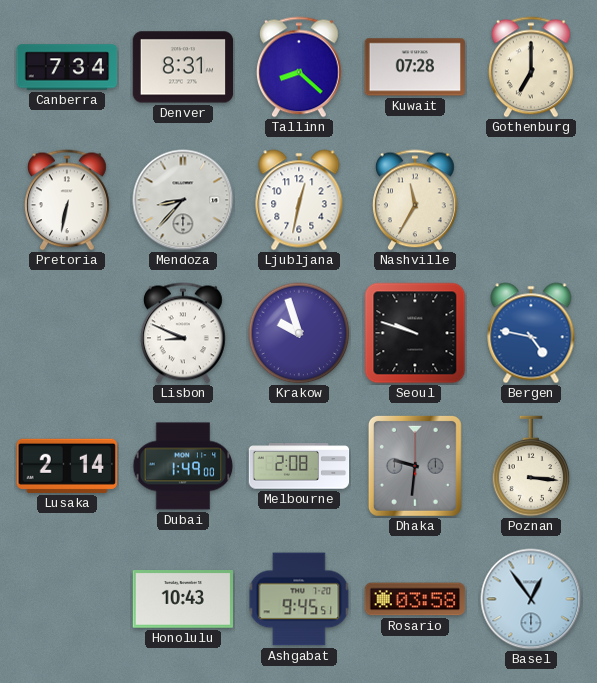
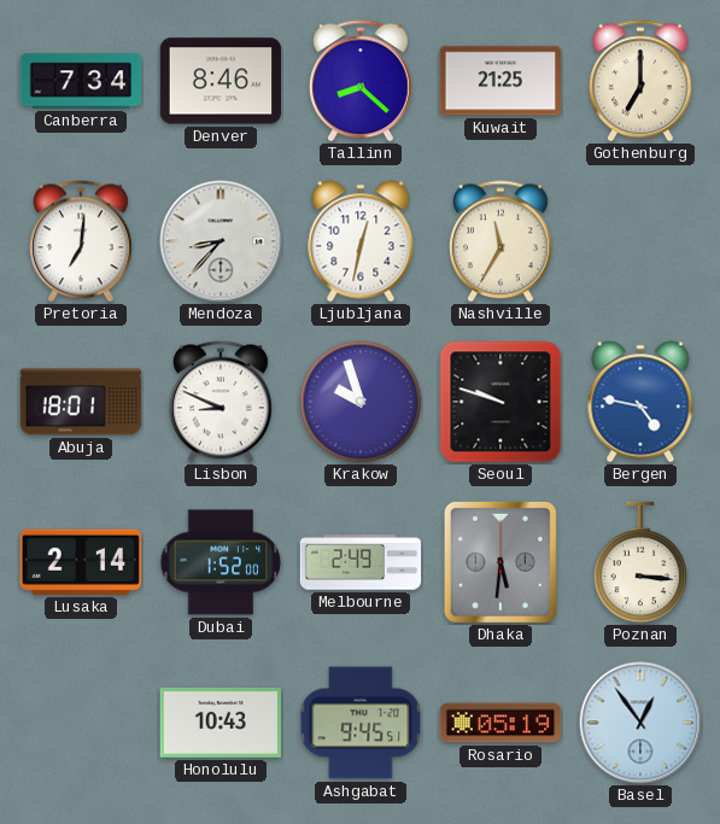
Denver: 8:31 -> 8:46
Kuwait: 07:28 -> 21:25
Pretoria: 6:32 -> 7:01
Abuja: none -> 18:01
Dubai: 1:49 -> 1:52
Melbourne: 2:08 -> 2:49
Dhaka: 9:31 -> 5:31
Rosario: 03:58 -> 05:19
